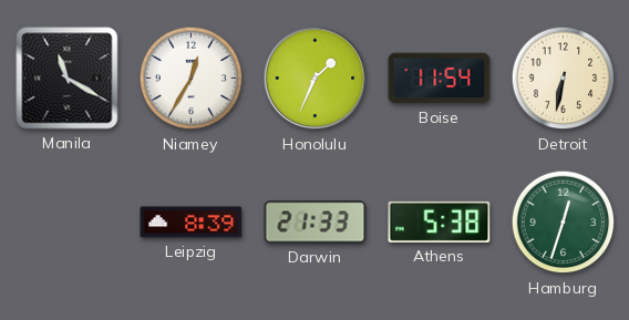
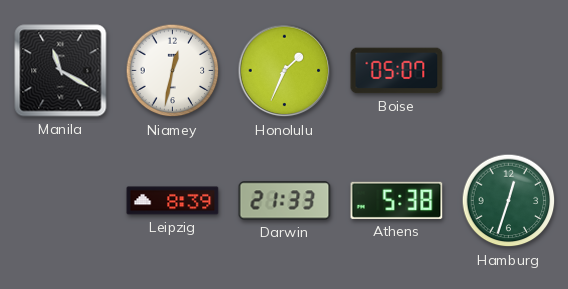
Niamey: 12:35 -> 12:32
Boise: 11:54 -> 05:07
Detroit: 6:32 -> none
